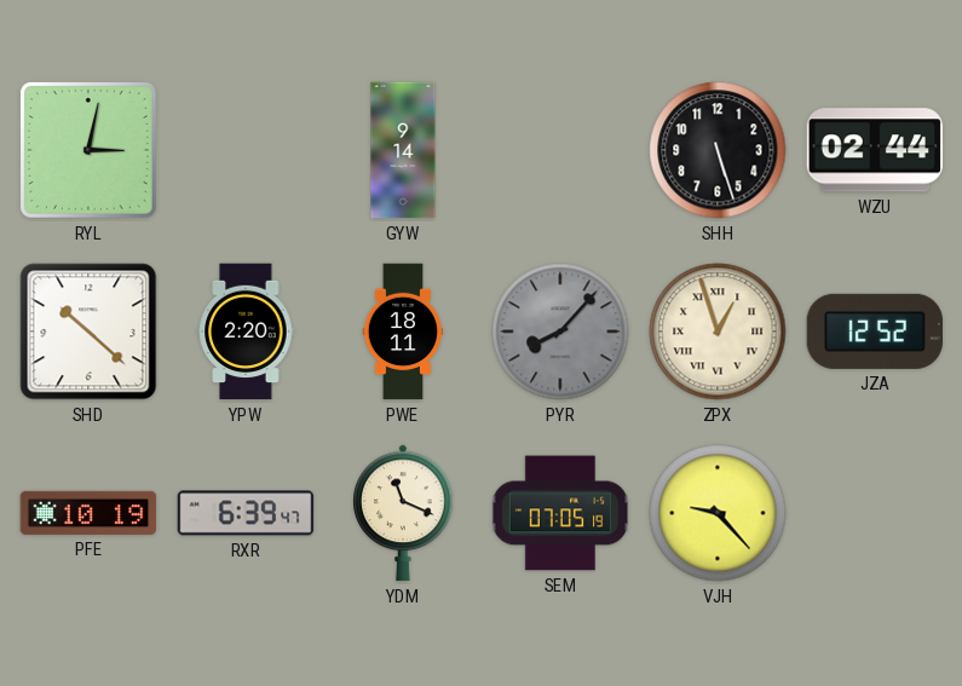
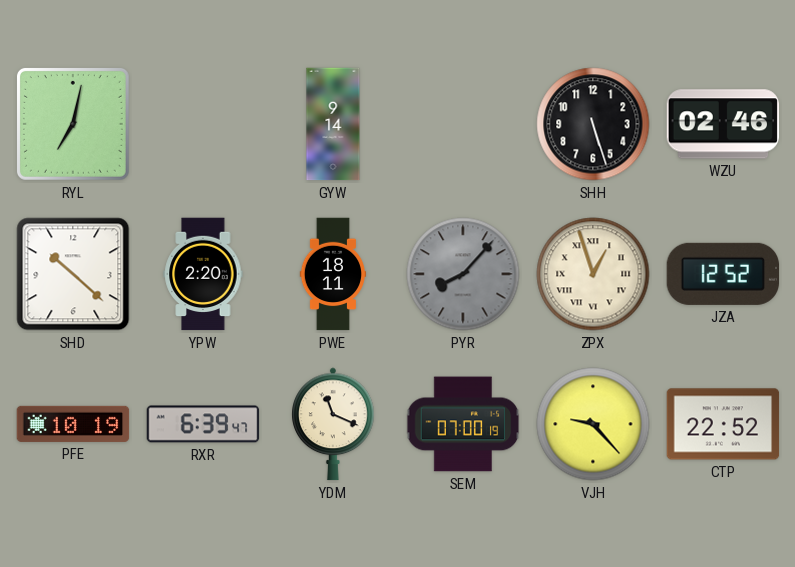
RYL: 3:02 -> 7:02
WZU: 02:44 -> 02:46
SEM: 07:05 -> 07:00
CTP: none -> 22:52
